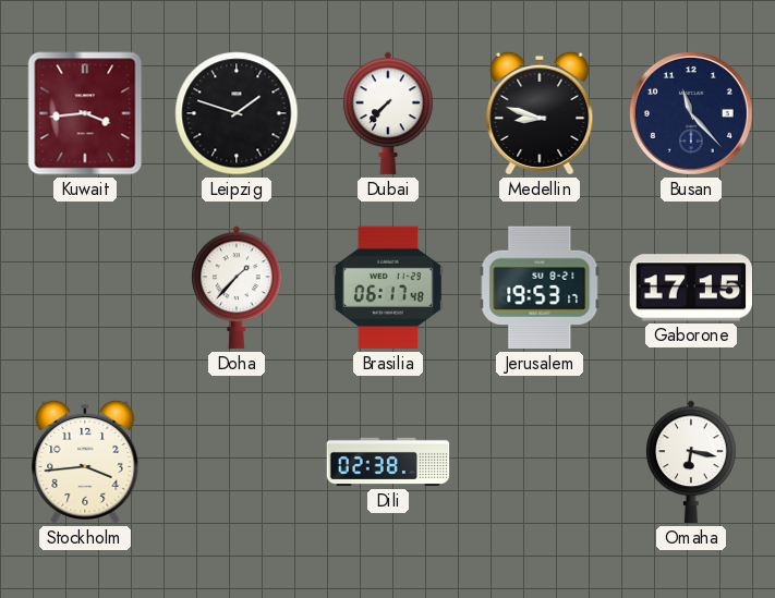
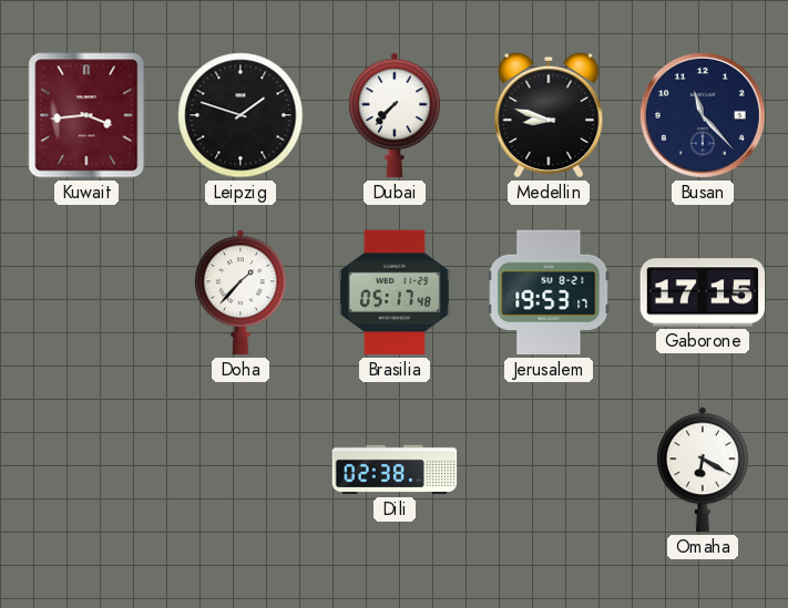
Brasilia: 06:17 -> 05:17
Stockholm: 3:44 -> none
Omaha: 6:17 -> 6:20
